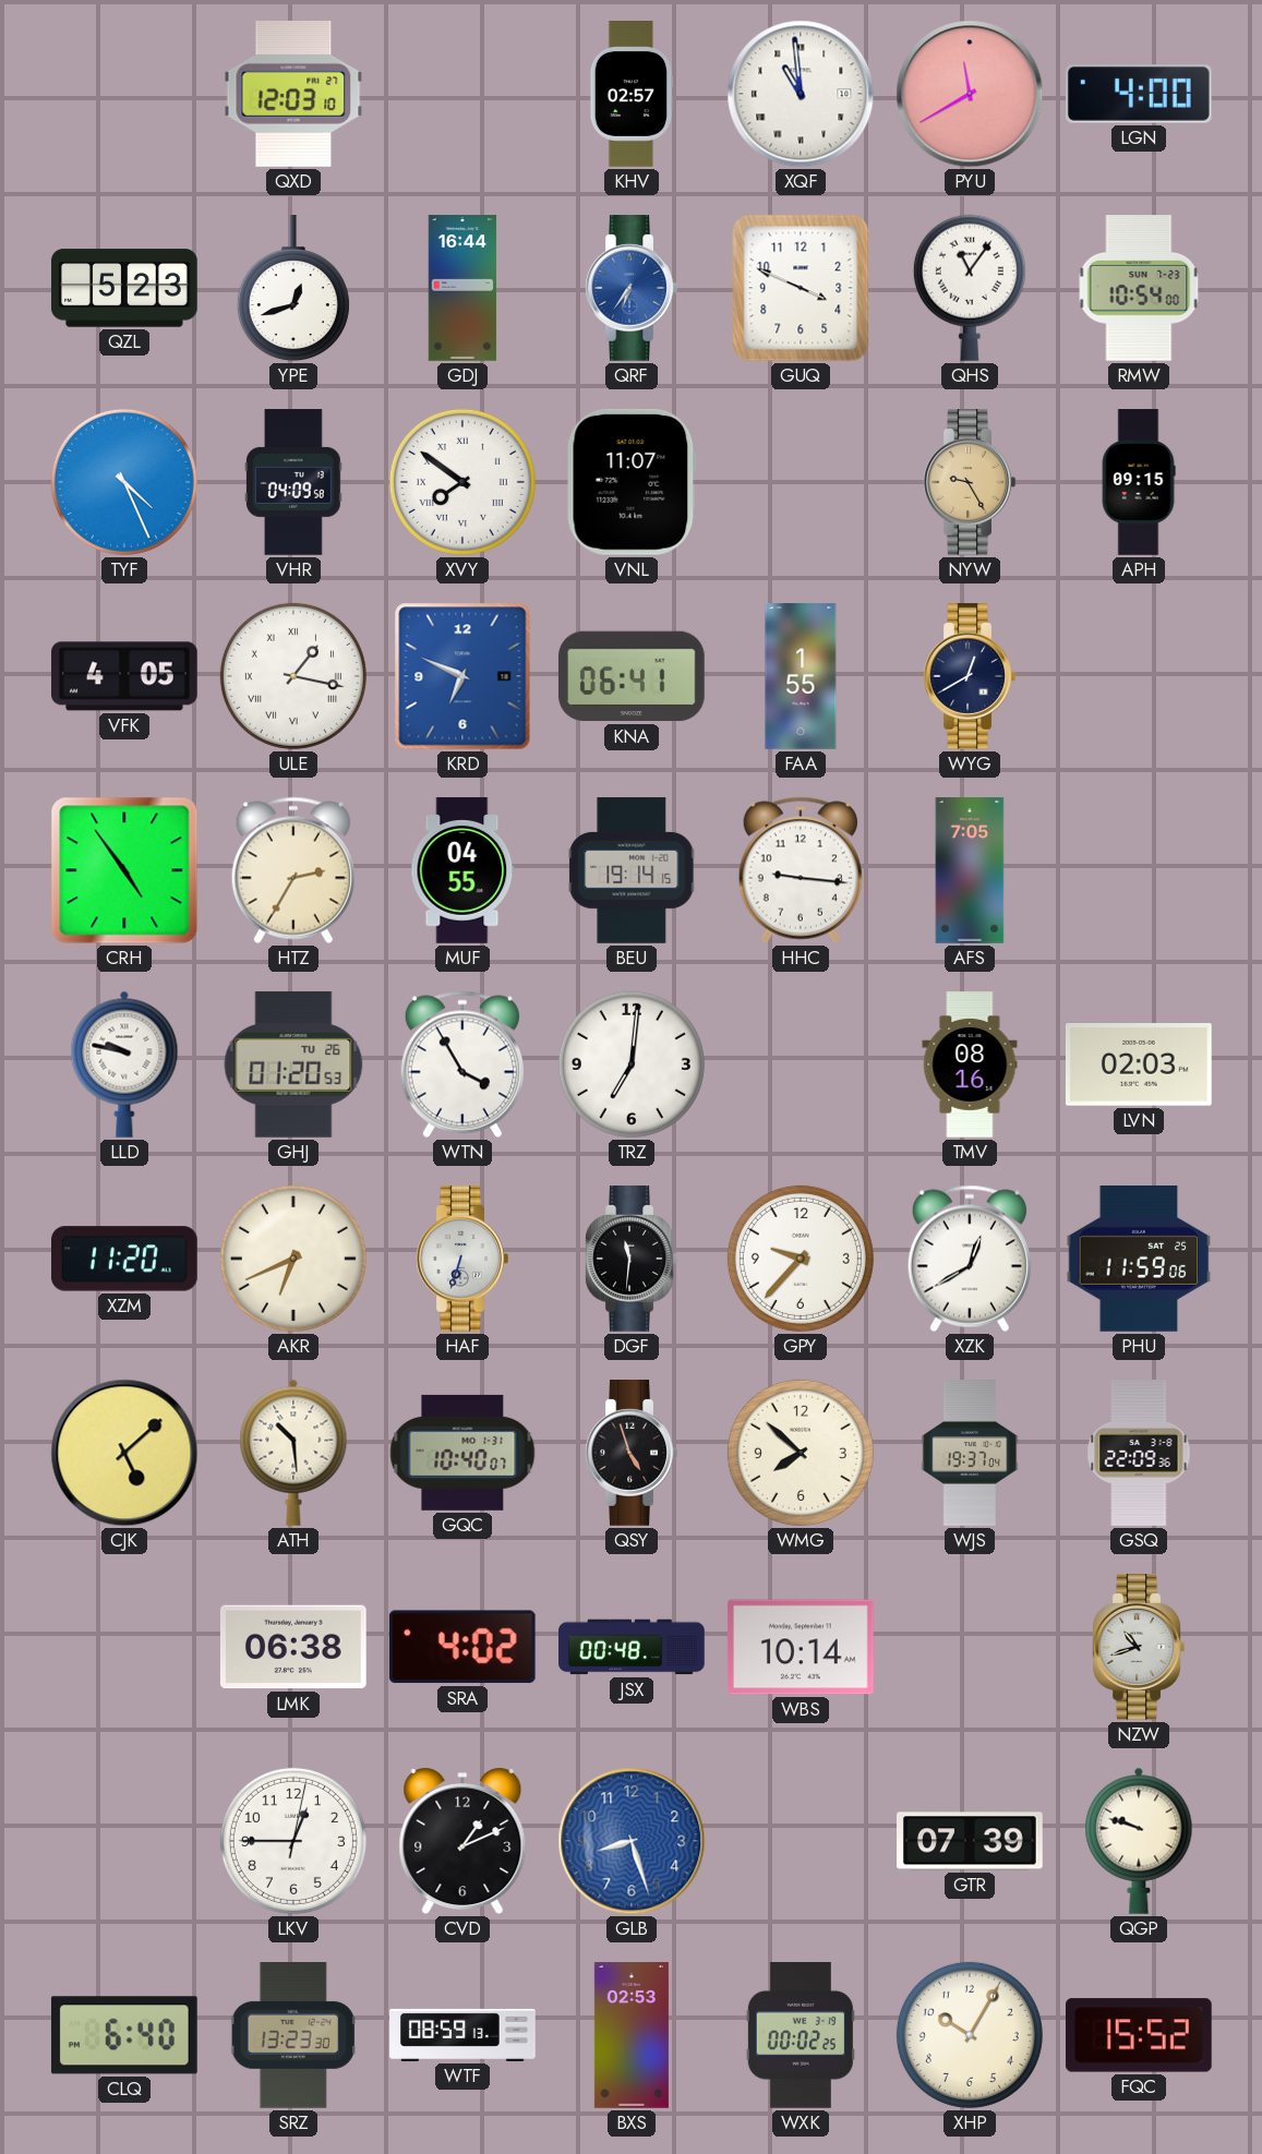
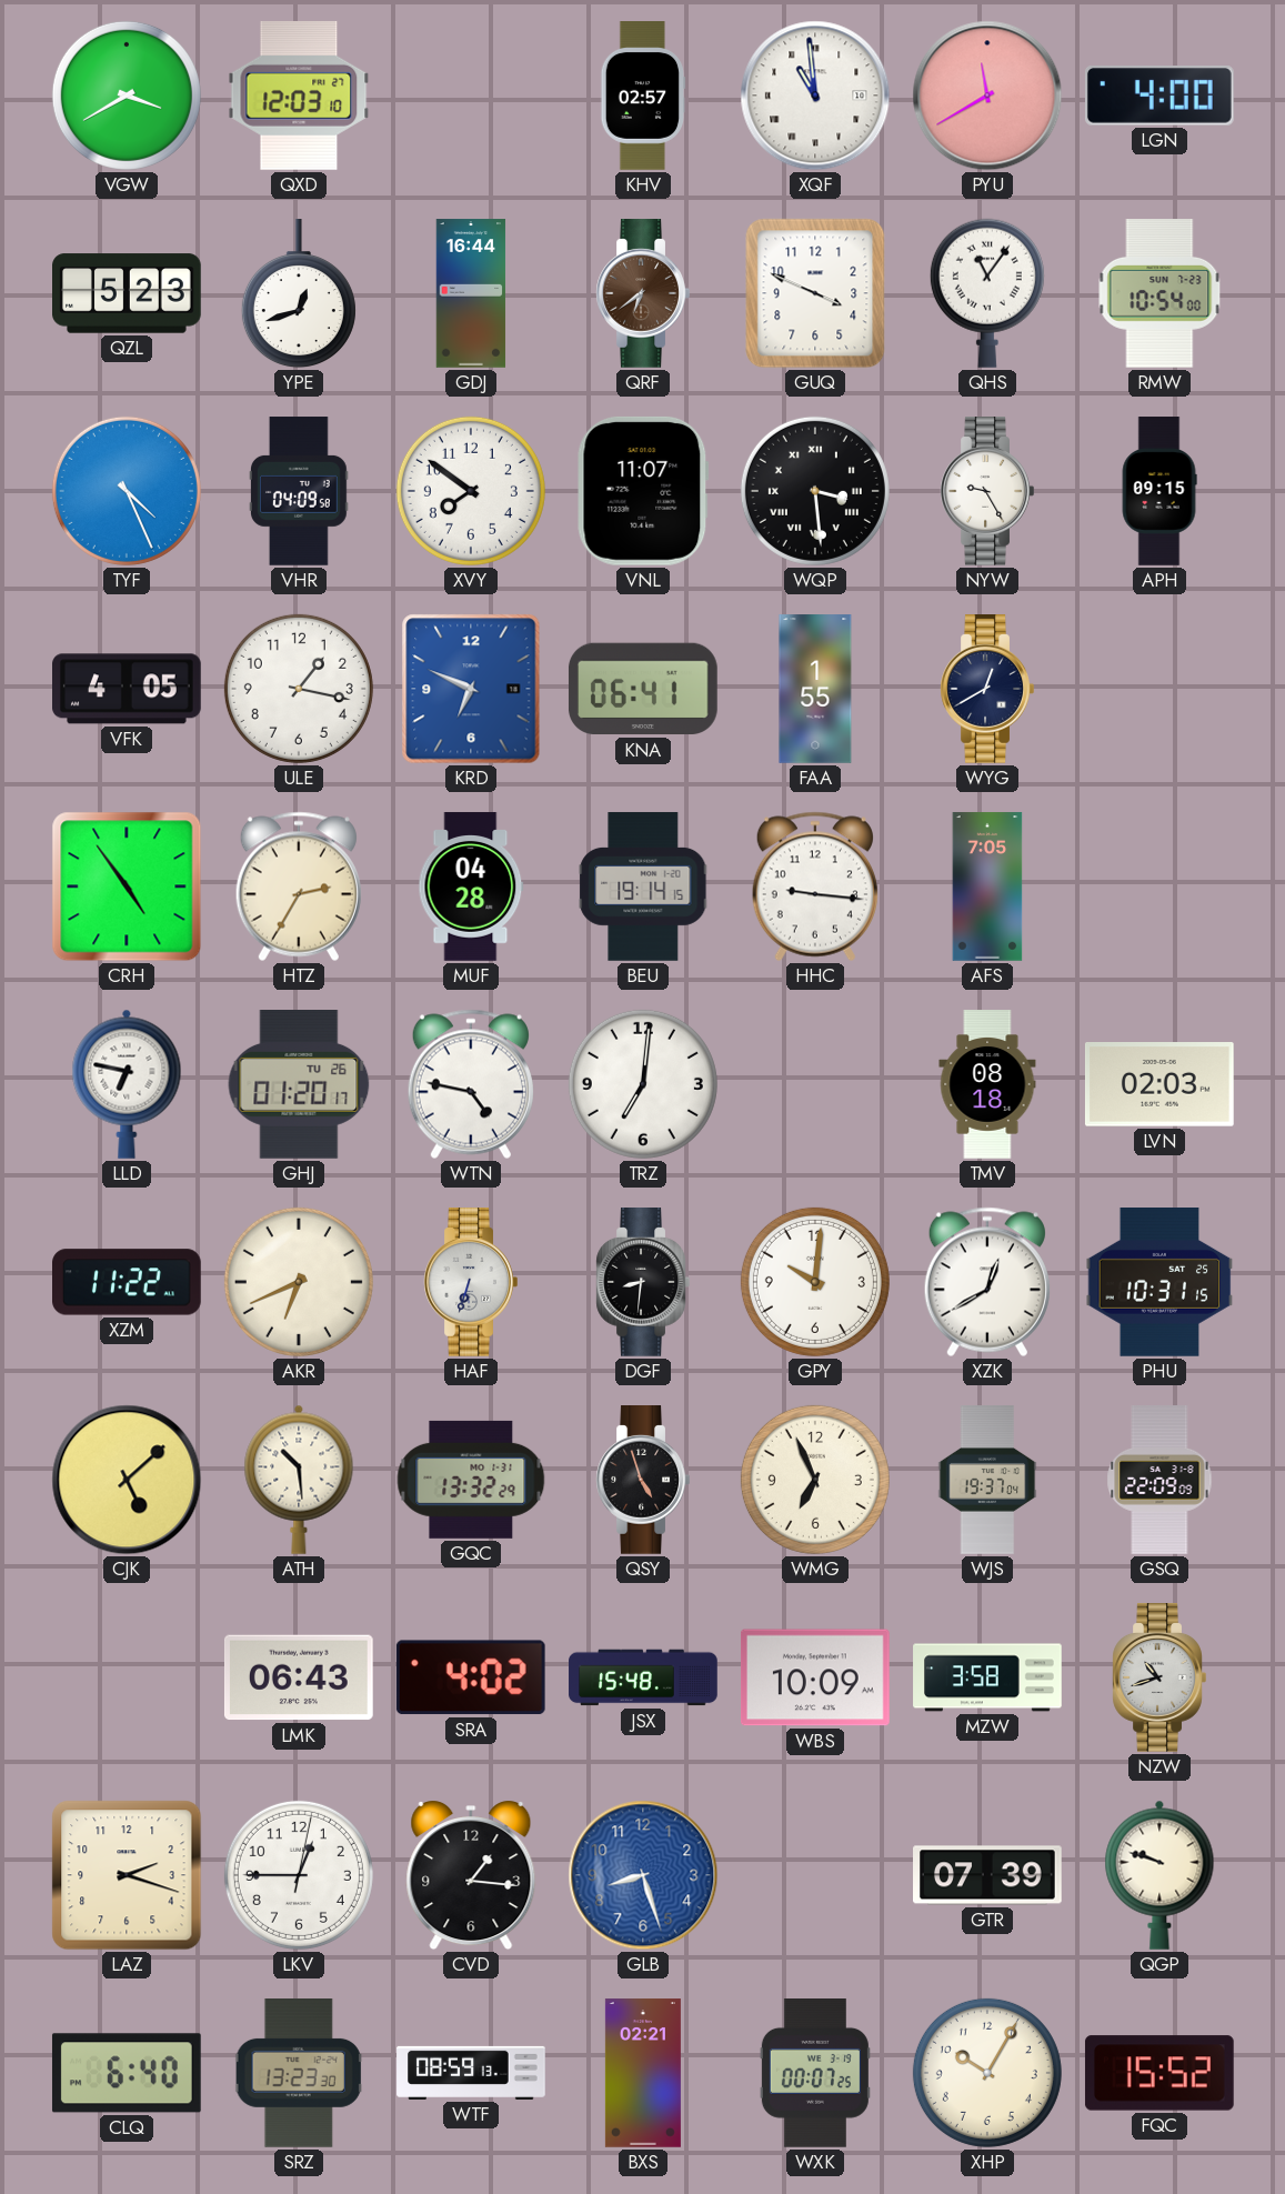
VGW: none -> 3:40
QRF: 6:36 -> 6:39
QRF dial: blue -> brown
XVY numerals: Roman -> Arabic
WQP: none -> 3:29
NYW dial: champagne -> white
ULE numerals: Roman -> Arabic
MUF: 04:55 -> 04:28
LLD: 9:47 -> 6:47
GHJ: 01:20:53 -> 01:20:17
WTN: 3:55 -> 4:47
TMV: 08:16 -> 08:18
XZM: 11:20 -> 11:22
DGF: 11:31 -> 8:31
GPY: 9:37 -> 10:01
PHU: 11:59 -> 10:31
GQC: 10:40 -> 13:32
WMG: 7:52 -> 6:56
GSQ: 22:09:36 -> 22:09:09
LMK: 06:38 -> 06:43
JSX: 00:48 -> 15:48
WBS: 10:14 -> 10:09
MZW: none -> 3:58
LAZ: none -> 2:18
CVD: 1:11 -> 1:16
BXS: 02:53 -> 02:21
WXK: 00:02 -> 00:07
